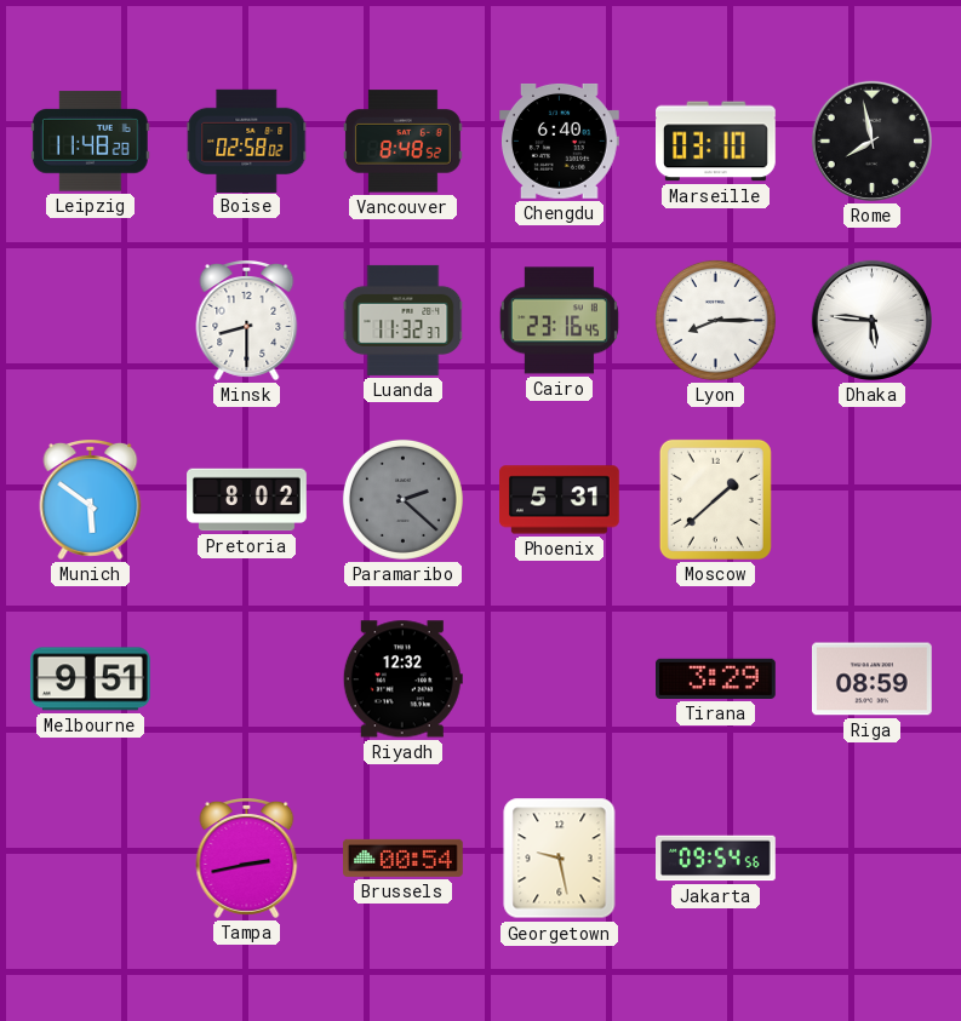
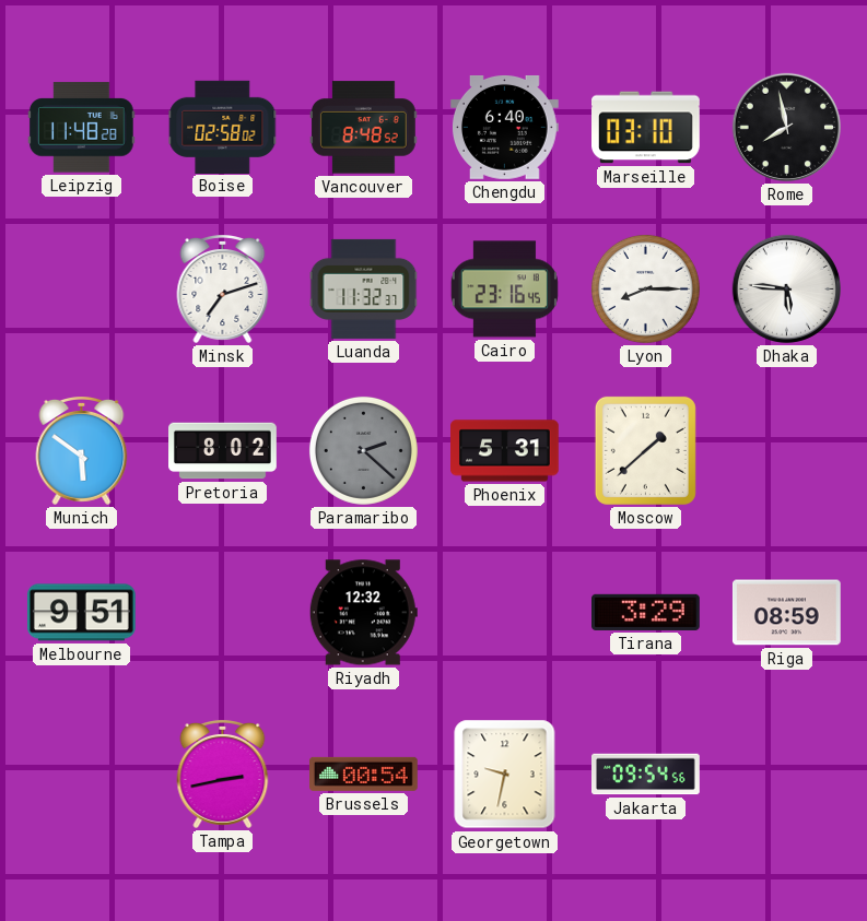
Minsk: 8:30 -> 7:12
Georgetown: 9:28 -> 9:32
